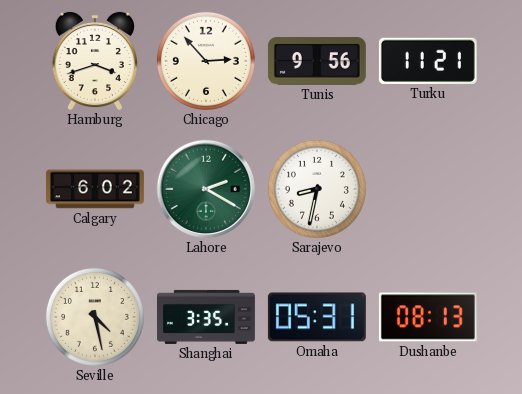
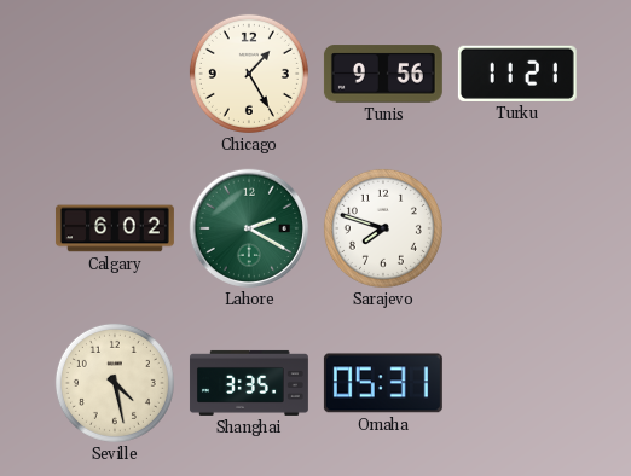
Hamburg: 3:42 -> none
Chicago: 2:53 -> 1:25
Sarajevo: 8:32 -> 7:48
Dushanbe: 08:13 -> none
